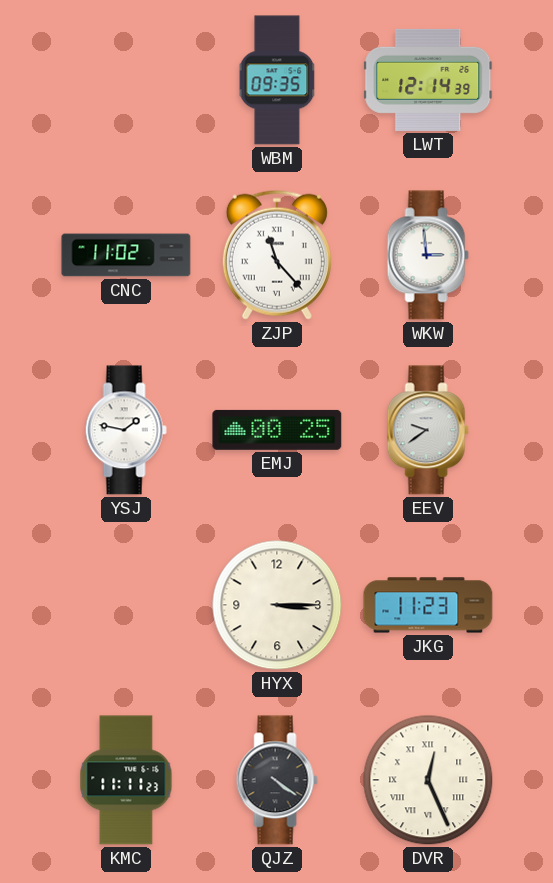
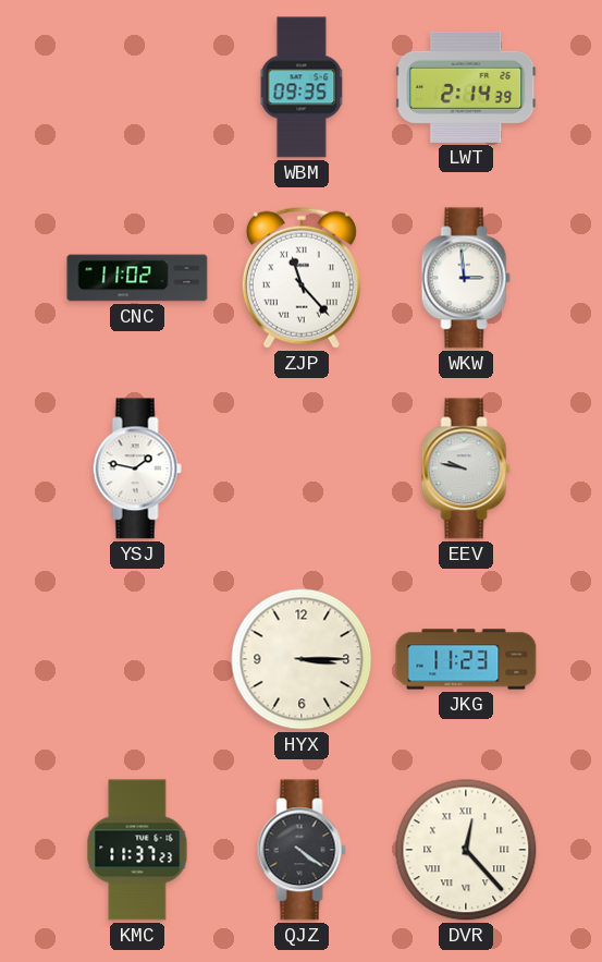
LWT: 12:14 -> 2:14
EMJ: 00:25 -> none
EEV: 9:39 -> 9:47
KMC: 11:11 -> 11:37
DVR: 12:26 -> 12:23
